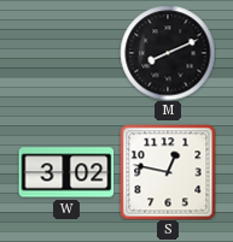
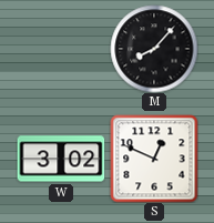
M: 8:11 -> 8:07
S: 12:47 -> 12:49
